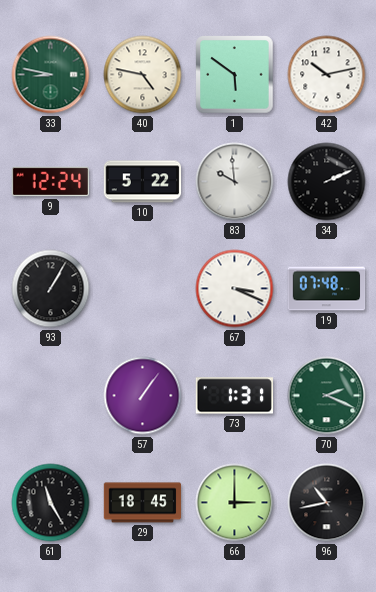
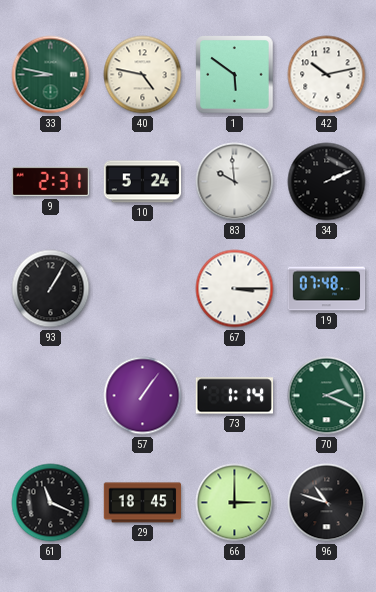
9: 12:24 -> 2:31
10: 5:22 -> 5:24
67: 3:19 -> 3:15
73: 1:31 -> 1:14
61: 11:25 -> 11:19
96: 10:43 -> 10:48
